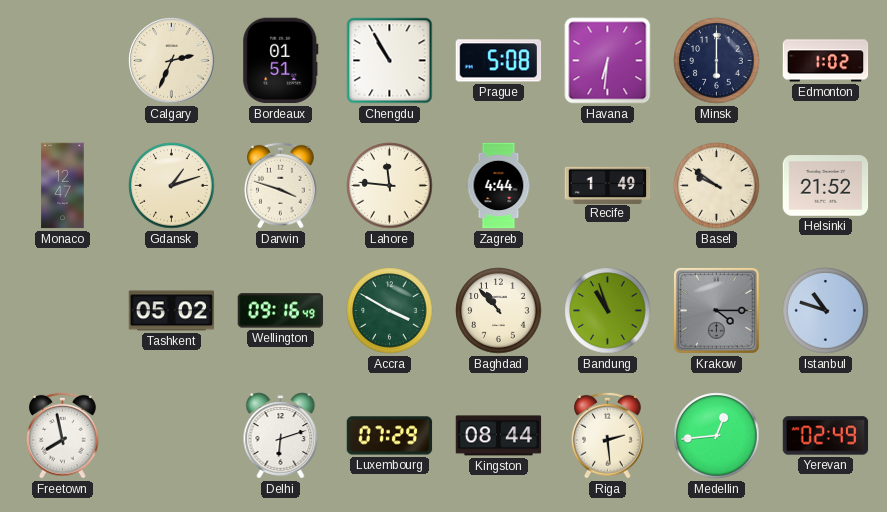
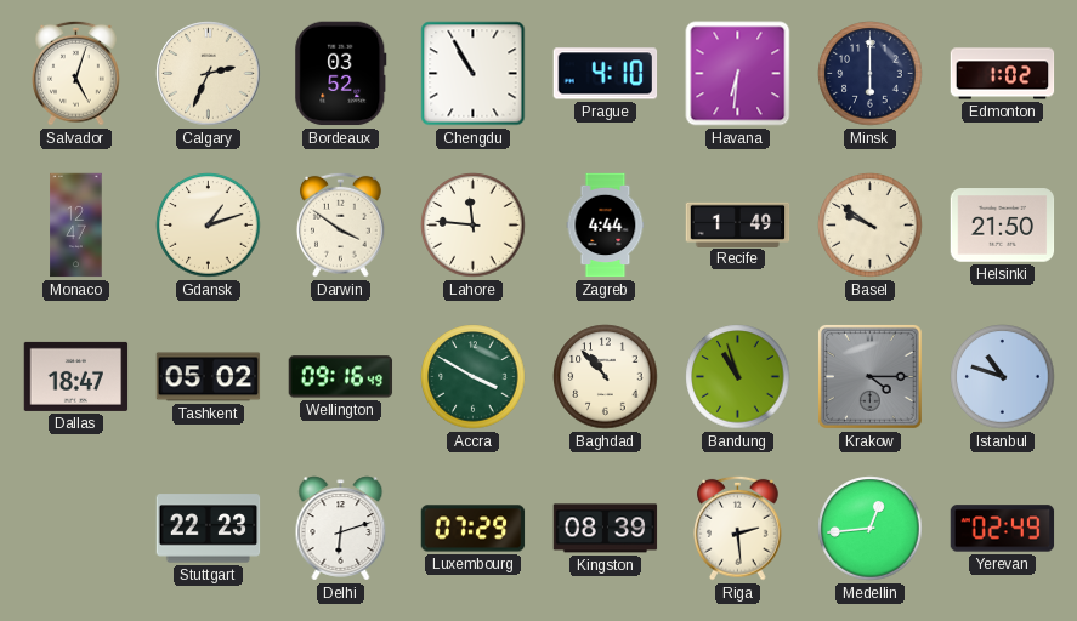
Salvador: none -> 5:03
Bordeaux: 01:51 -> 03:52
Prague: 5:08 -> 4:10
Darwin: 3:48 -> 3:51
Helsinki: 21:52 -> 21:50
Dallas: none -> 18:47
Freetown: 7:58 -> none
Stuttgart: none -> 22:23
Kingston: 08:44 -> 08:39
